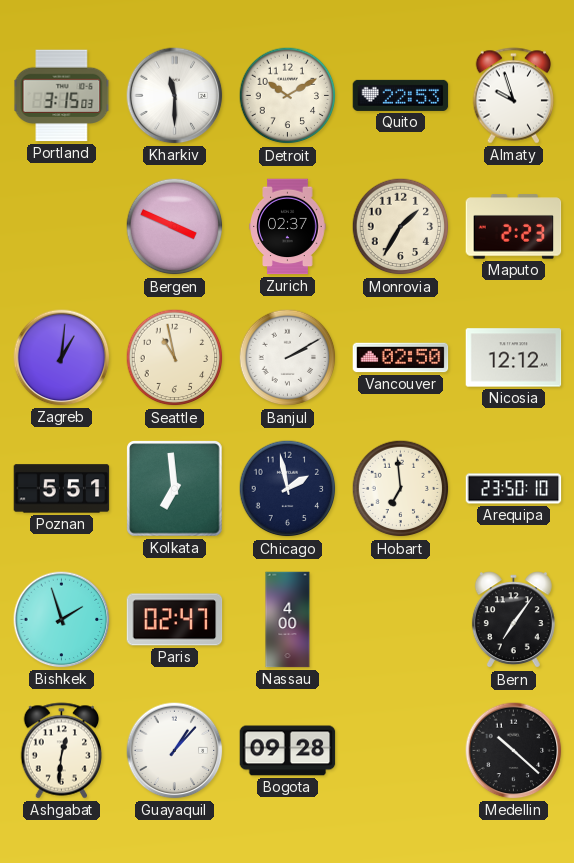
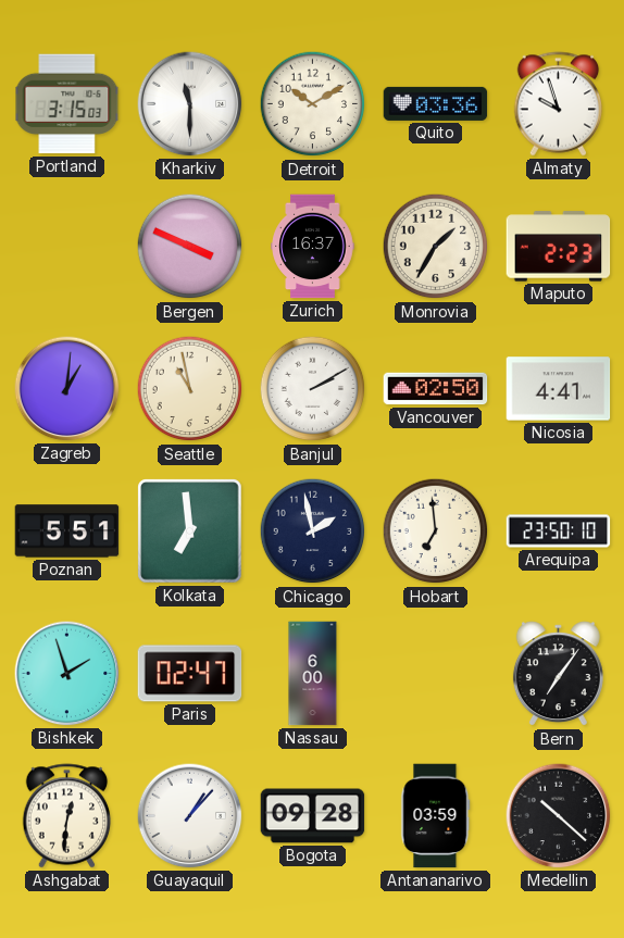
Quito: 22:53 -> 03:36
Zurich: 02:37 -> 16:37
Nicosia: 12:12 -> 4:41
Nassau: 4:00 -> 6:00
Antananarivo: none -> 03:59
